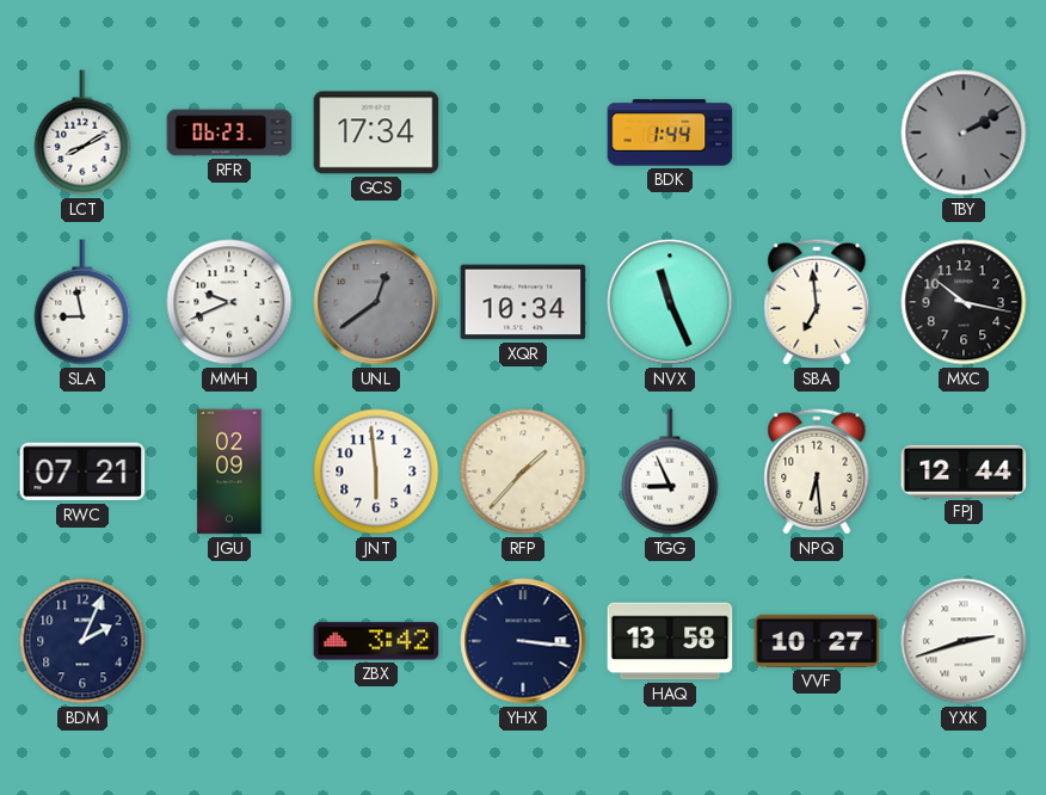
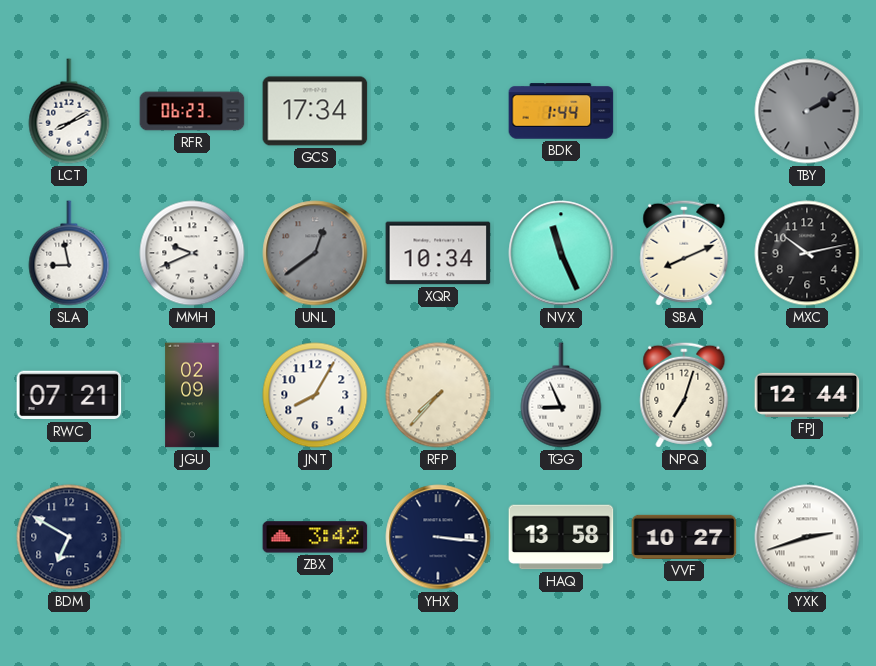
SBA: 6:59 -> 8:11
MXC: 10:17 -> 10:13
JNT: 5:59 -> 8:05
RFP: 1:37 -> 7:37
NPQ: 6:29 -> 7:03
BDM: 2:04 -> 6:50
